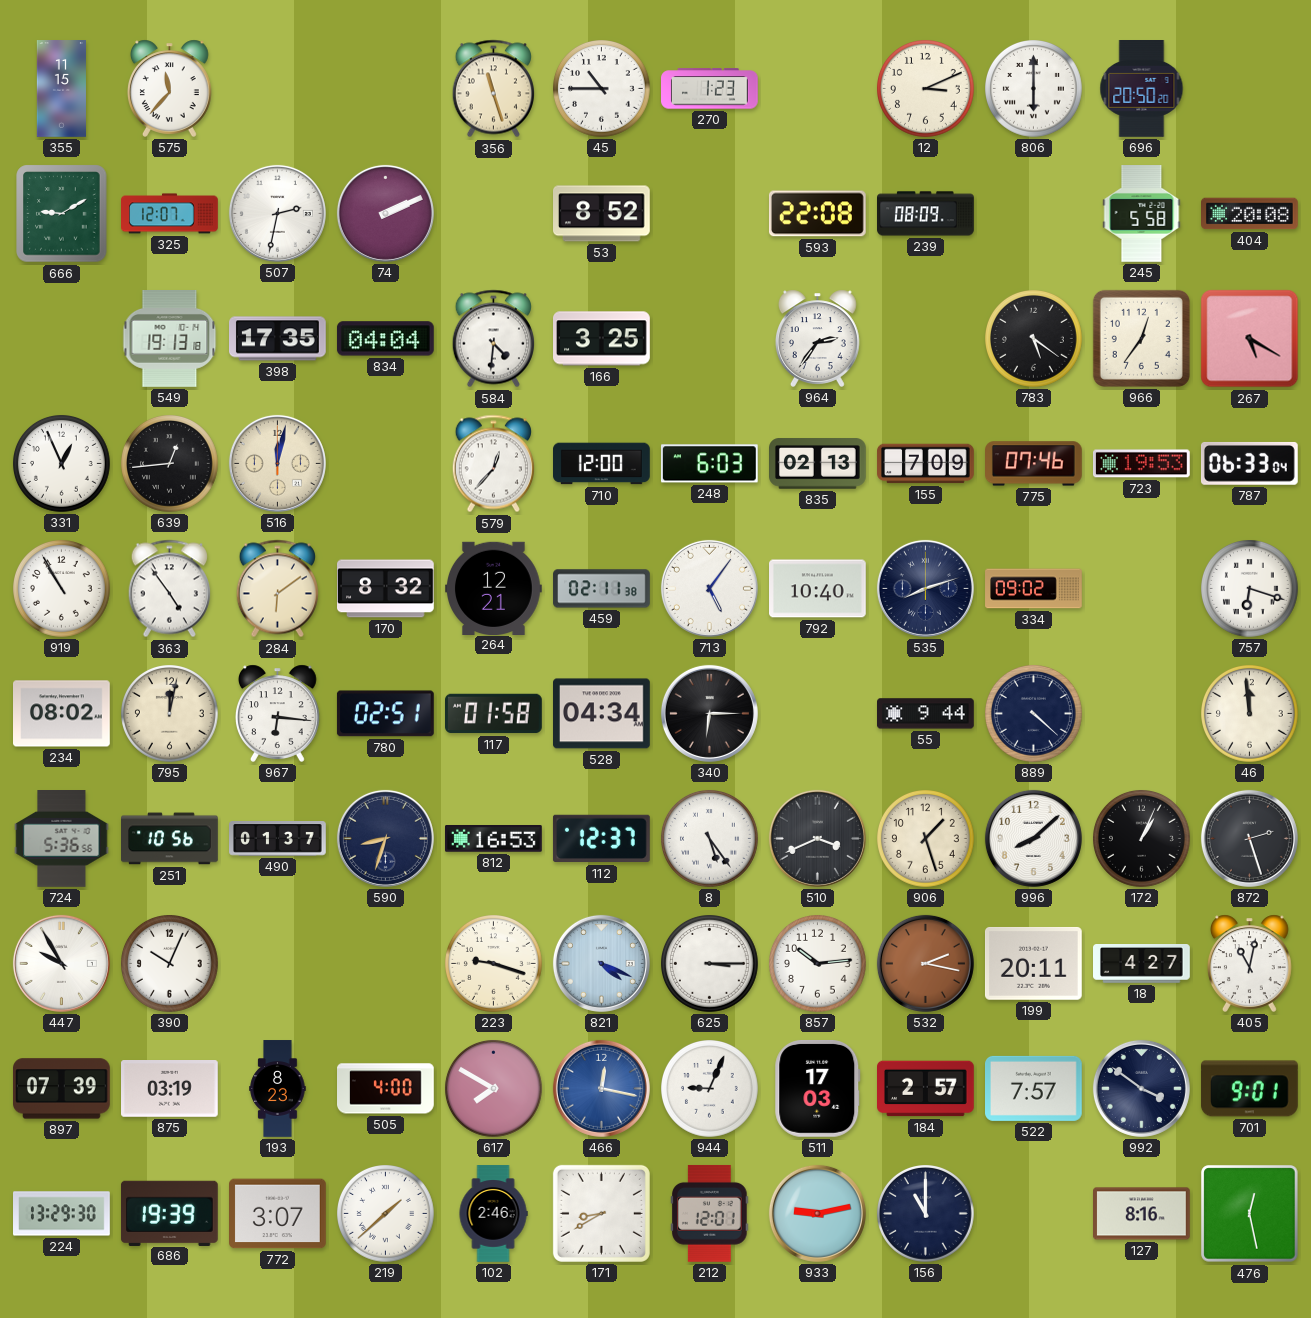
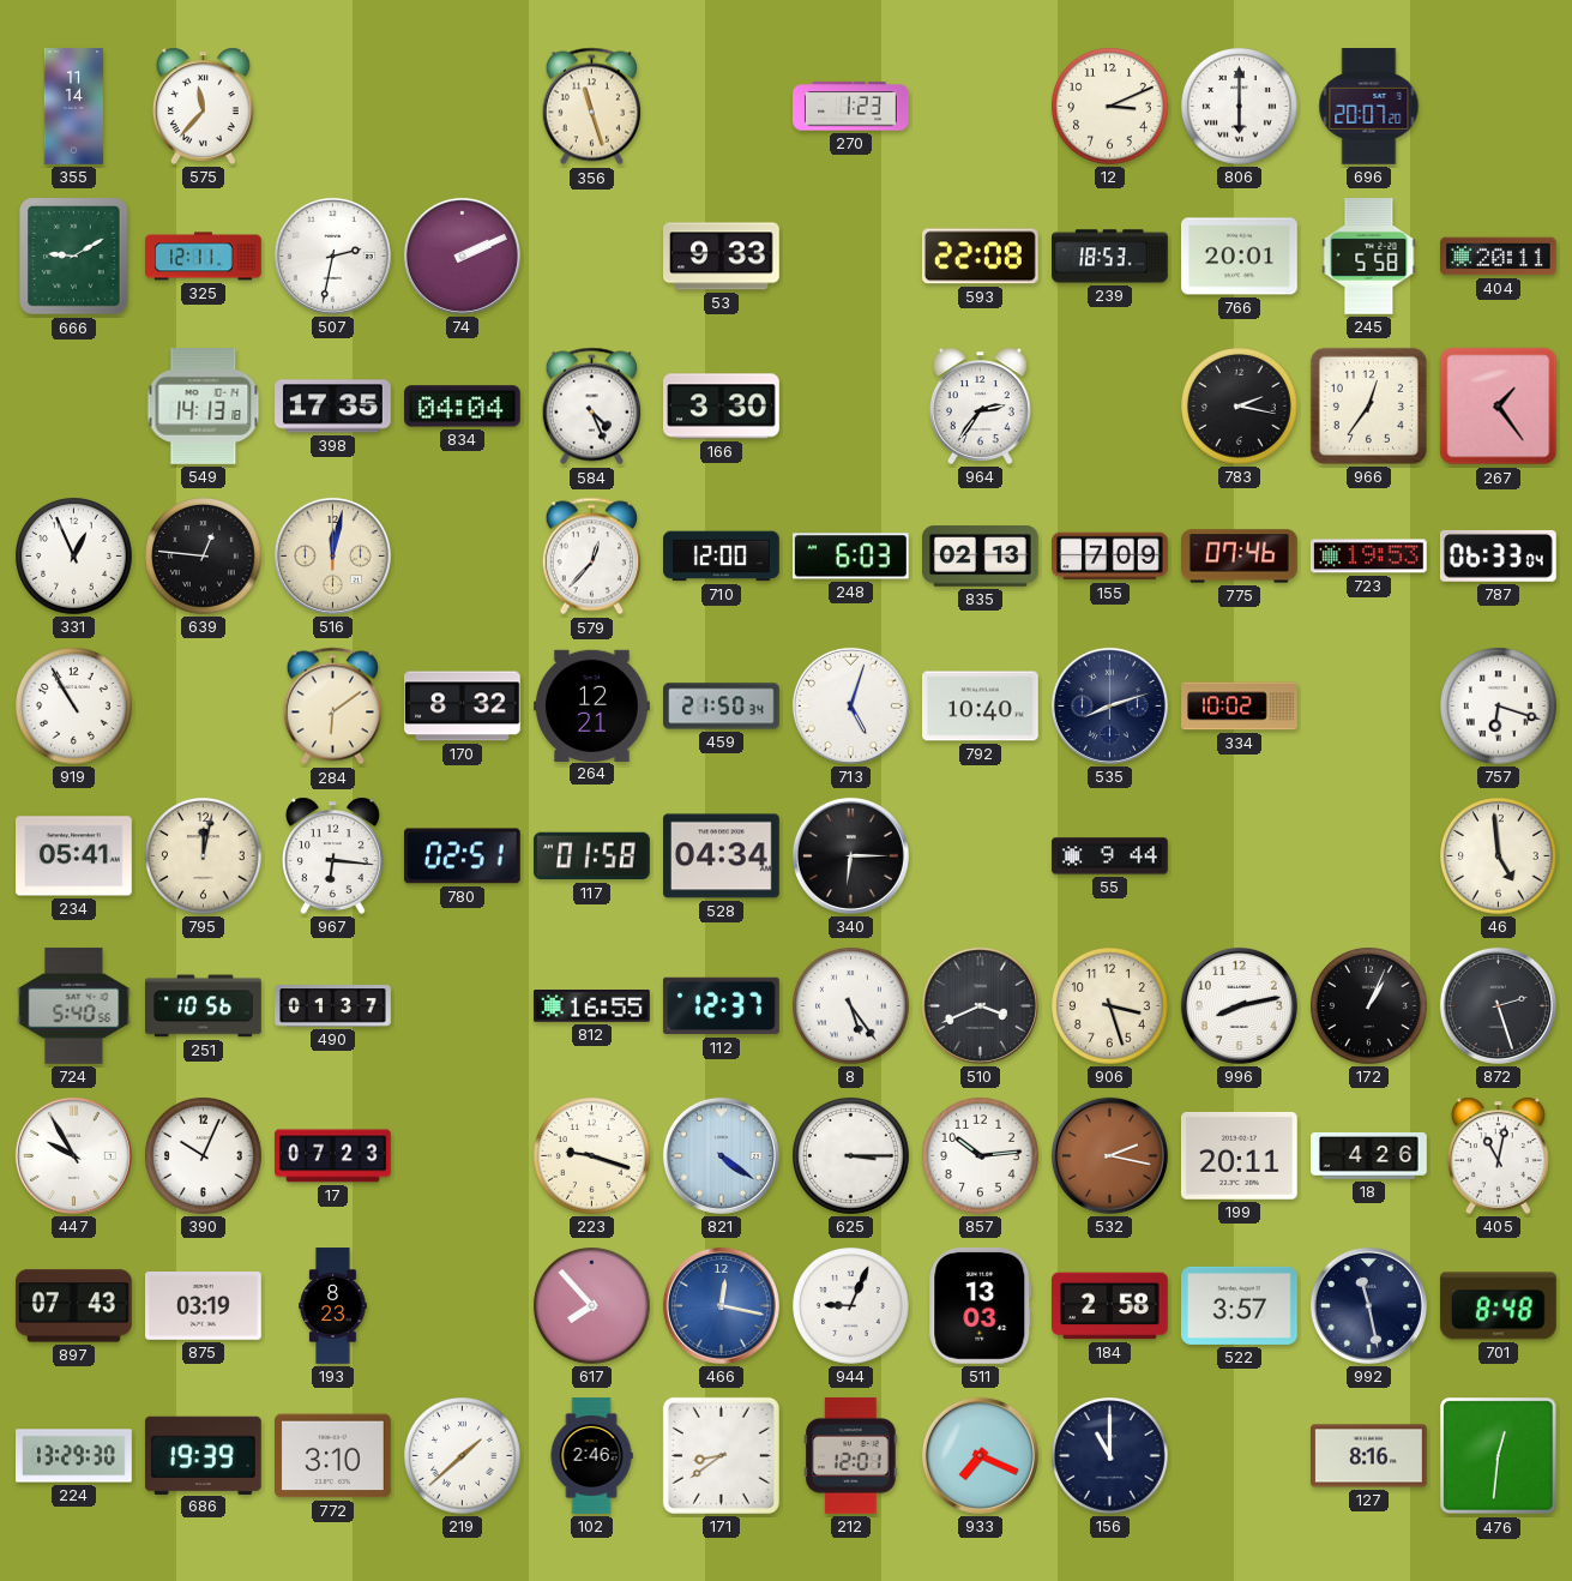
355: 11:15 -> 11:14
45: 10:45 -> none
696: 20:50 -> 20:07
325: 12:07 -> 12:11
53: 8:52 -> 9:33
239: 08:09 -> 18:53
766: none -> 20:01
404: 20:08 -> 20:11
549: 19:13 -> 14:13
584: 4:31 -> 4:26
166: 3:25 -> 3:30
783: 5:21 -> 2:17
267: 5:20 -> 1:24
639: 12:44 -> 12:46
363: 4:54 -> none
459: 02:11 -> 21:50
713: 5:06 -> 5:03
334: 09:02 -> 10:02
234: 08:02 -> 05:41
889: 4:22 -> none
46: 11:59 -> 4:59
724: 5:36 -> 5:40
590: 8:33 -> none
812: 16:53 -> 16:55
906: 1:27 -> 3:27
996: 8:08 -> 8:13
17: none -> 07:23
821: 4:19 -> 4:21
18: 4:27 -> 4:26
897: 07:39 -> 07:43
505: 4:00 -> none
617: 7:50 -> 7:53
511: 17:03 -> 13:03
184: 2:57 -> 2:58
522: 7:57 -> 3:57
992: 3:51 -> 11:28
701: 9:01 -> 8:48
772: 3:07 -> 3:10
171: 8:40 -> 8:39
933: 9:13 -> 7:19
476: 12:28 -> 12:31
